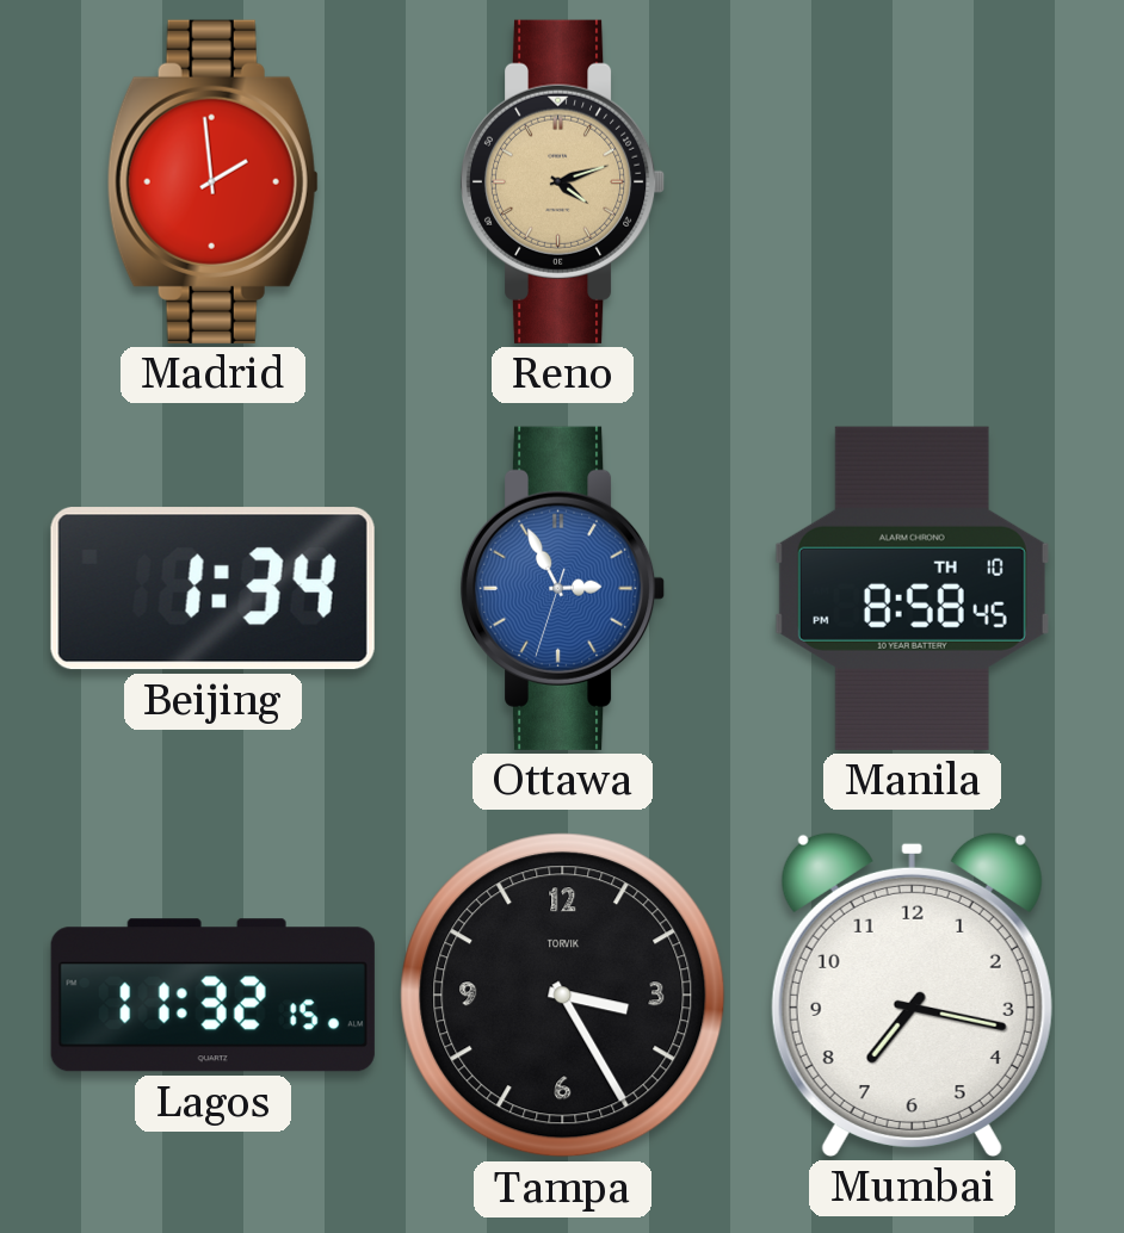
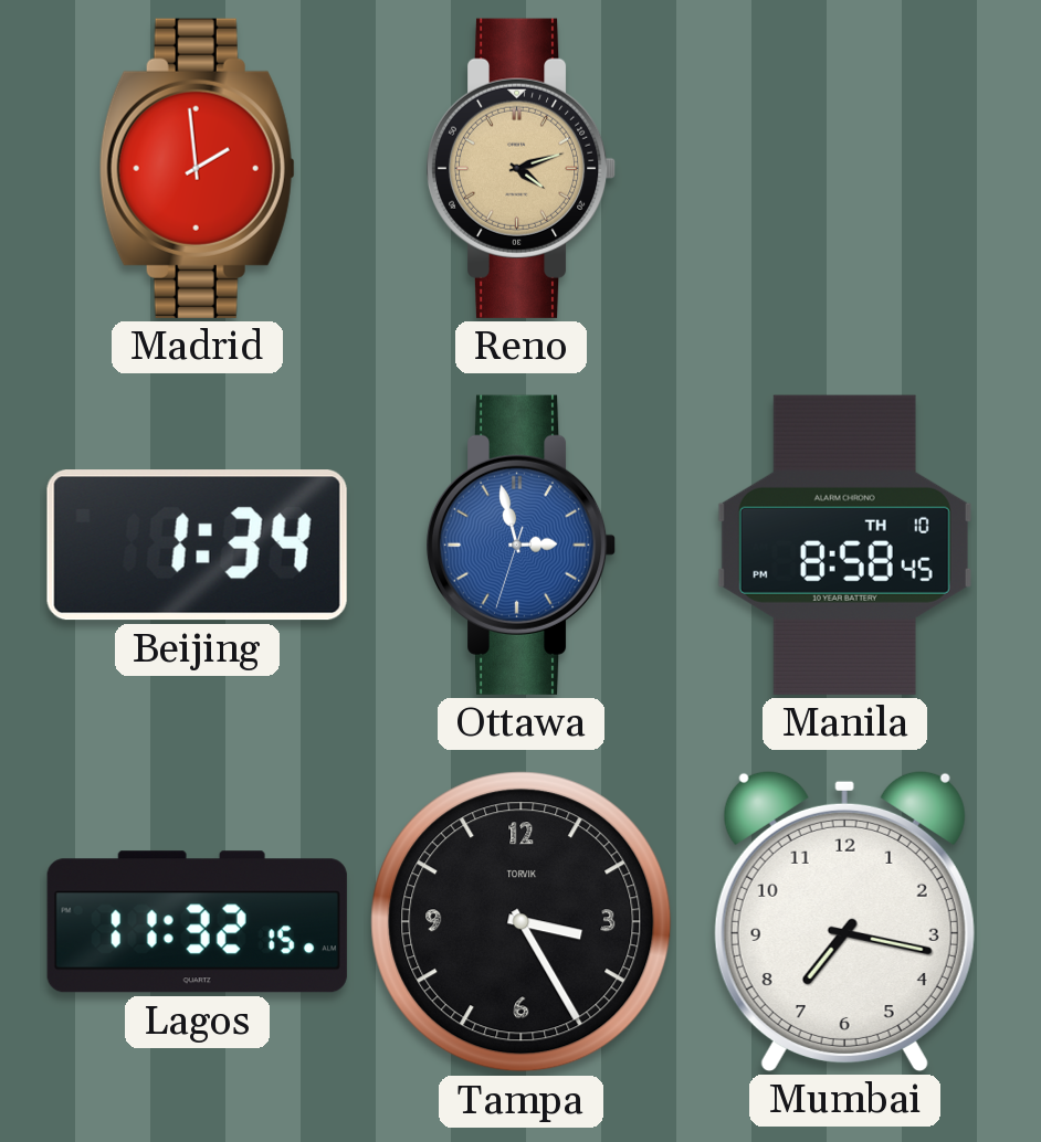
Ottawa: 2:55 -> 2:57
